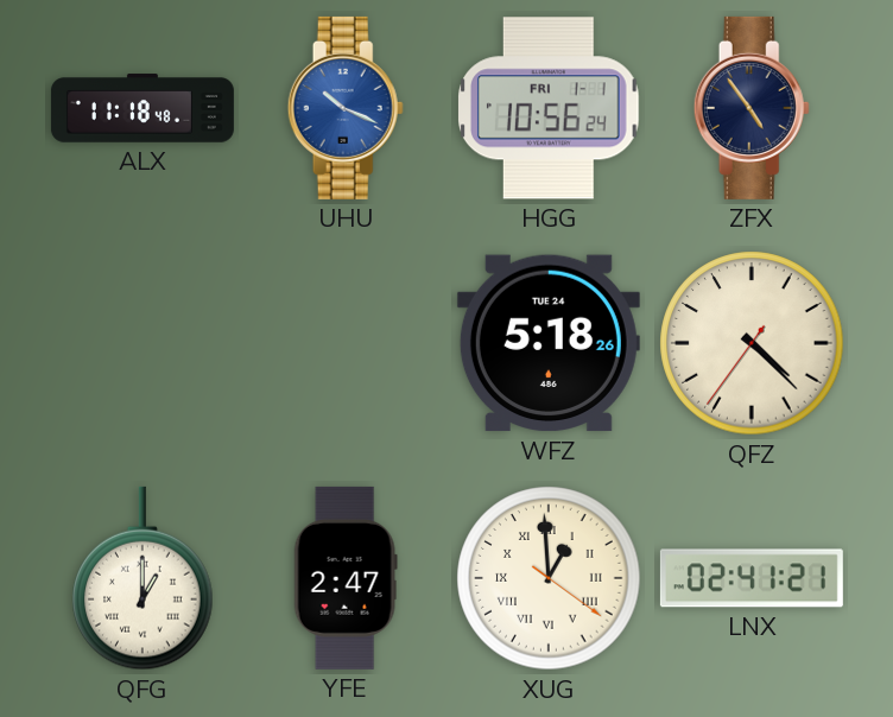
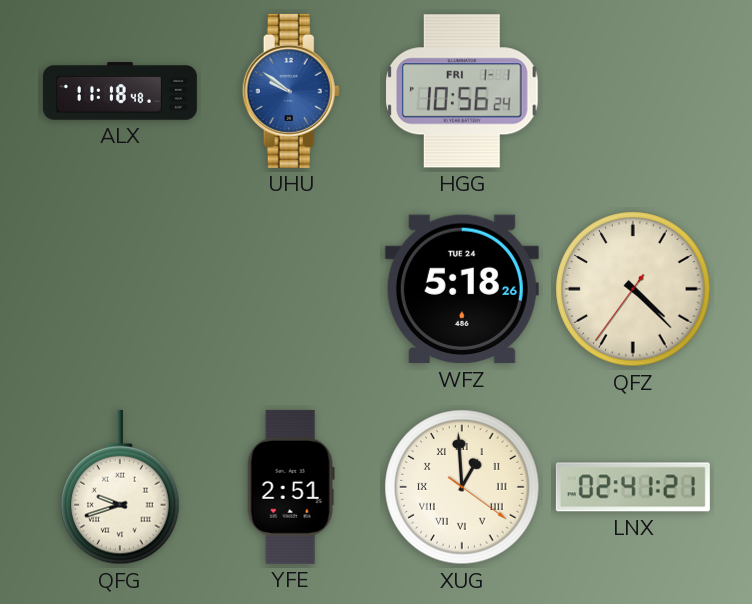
UHU: 10:19 -> 9:51
ZFX: 4:54 -> none
QFG: 1:00 -> 9:42
YFE: 2:47 -> 2:51
